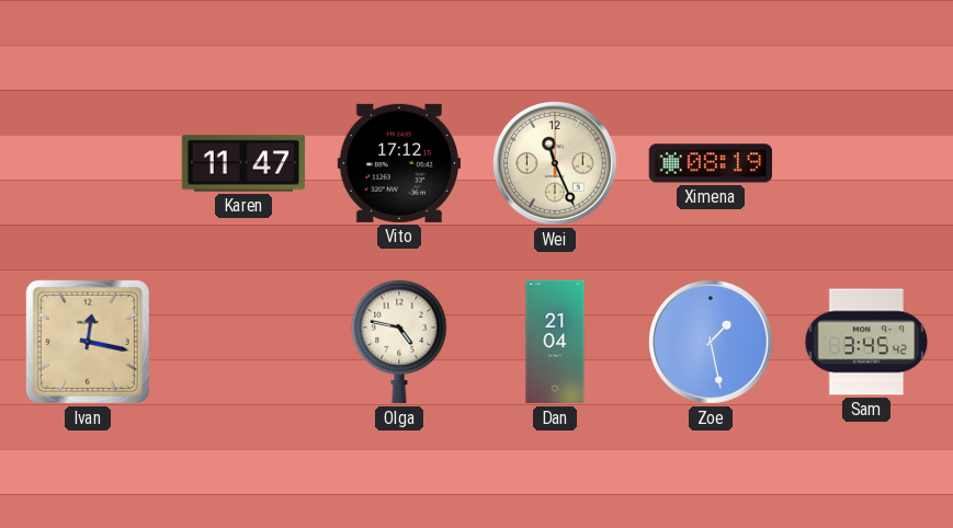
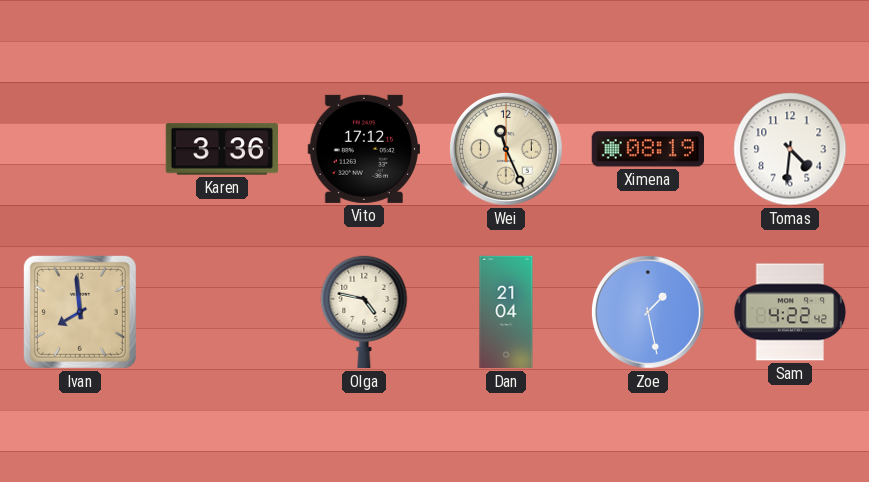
Karen: 11:47 -> 3:36
Tomas: none -> 4:31
Ivan: 12:17 -> 7:59
Sam: 3:45 -> 4:22
